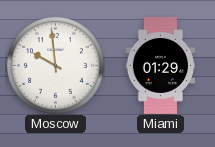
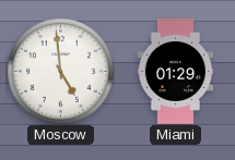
Moscow: 9:59 -> 4:59
